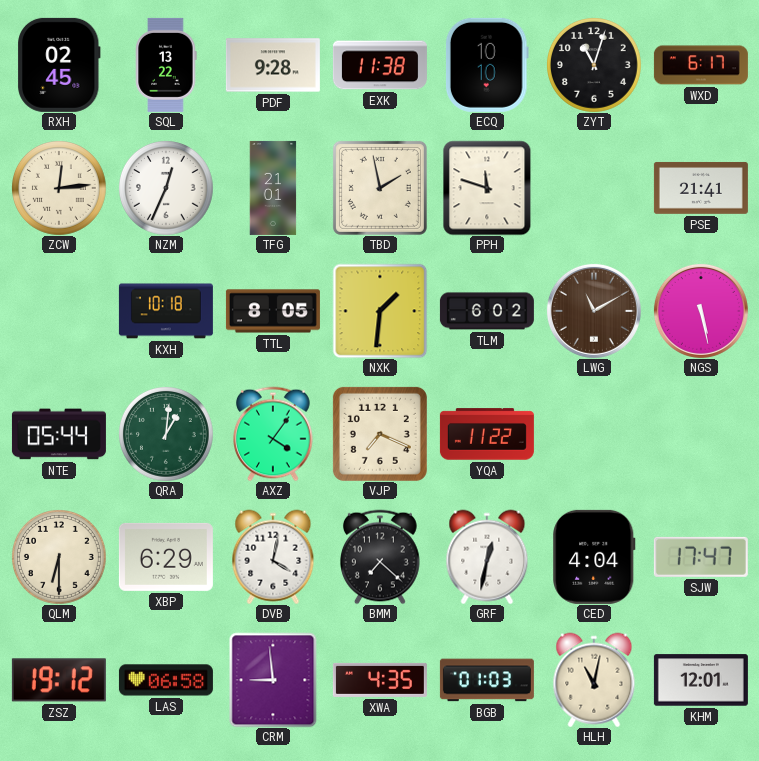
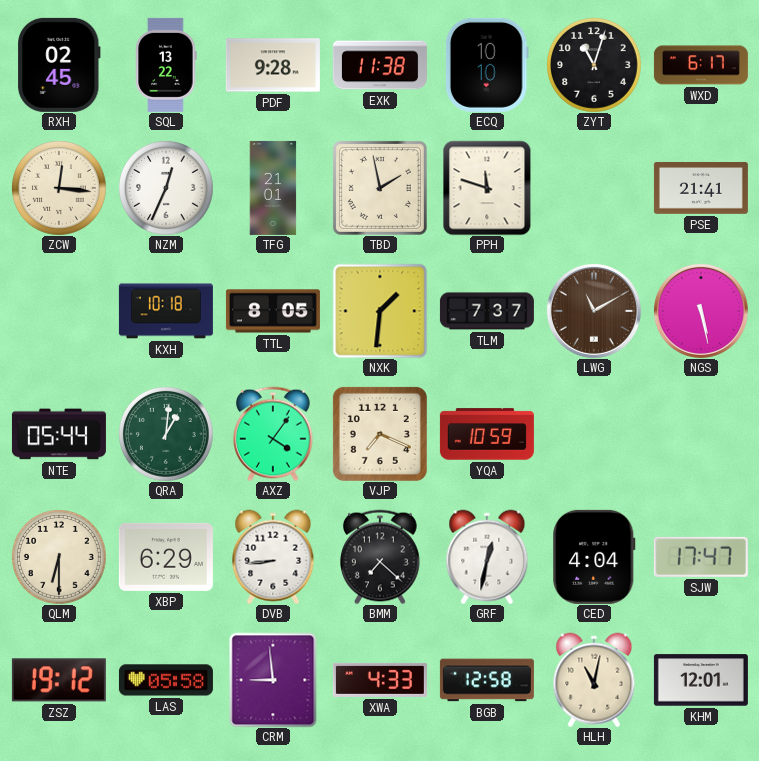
ZCW: 12:14 -> 12:16
TLM: 6:02 -> 7:37
YQA: 11:22 -> 10:59
DVB: 4:02 -> 8:44
LAS: 06:58 -> 05:58
XWA: 4:35 -> 4:33
BGB: 01:03 -> 12:58
